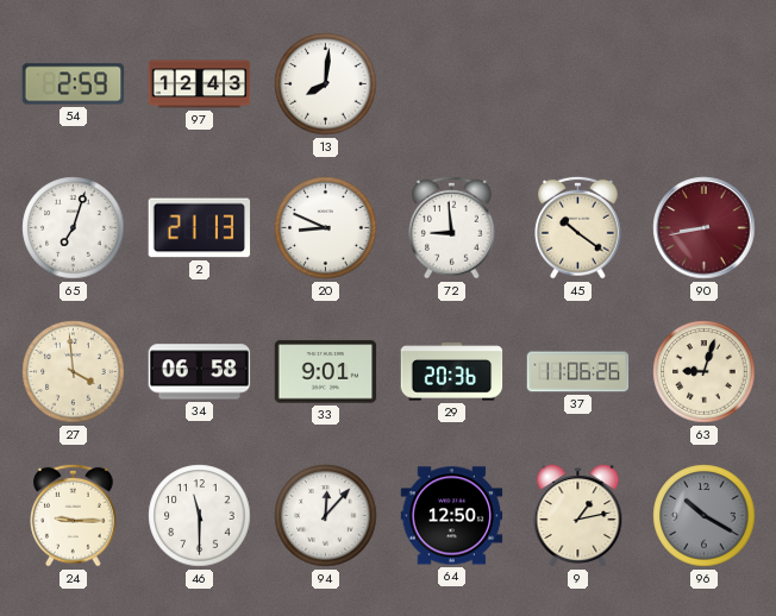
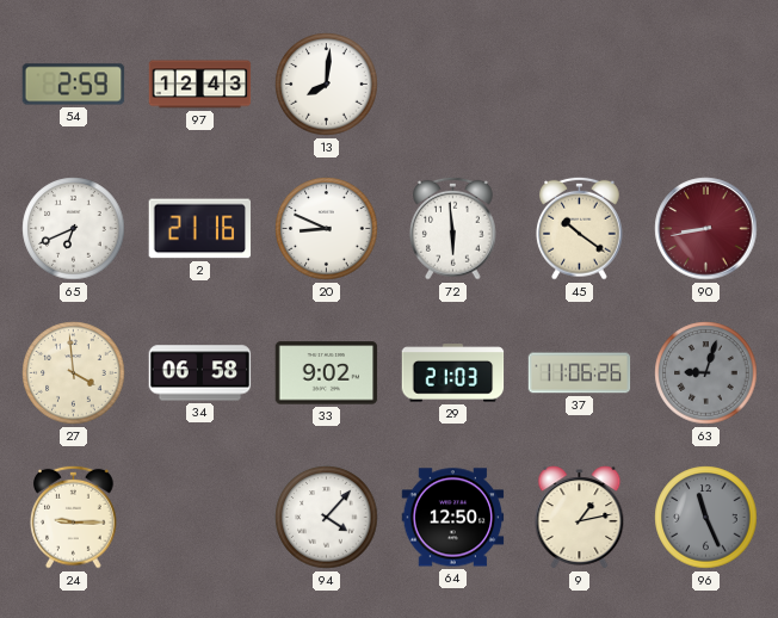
65: 7:03 -> 6:41
2: 21:13 -> 21:16
72: 8:59 -> 5:59
33: 9:01 -> 9:02
29: 20:36 -> 21:03
63 dial: cream -> grey
46: 11:30 -> none
94: 12:07 -> 4:07
96: 10:20 -> 11:26
